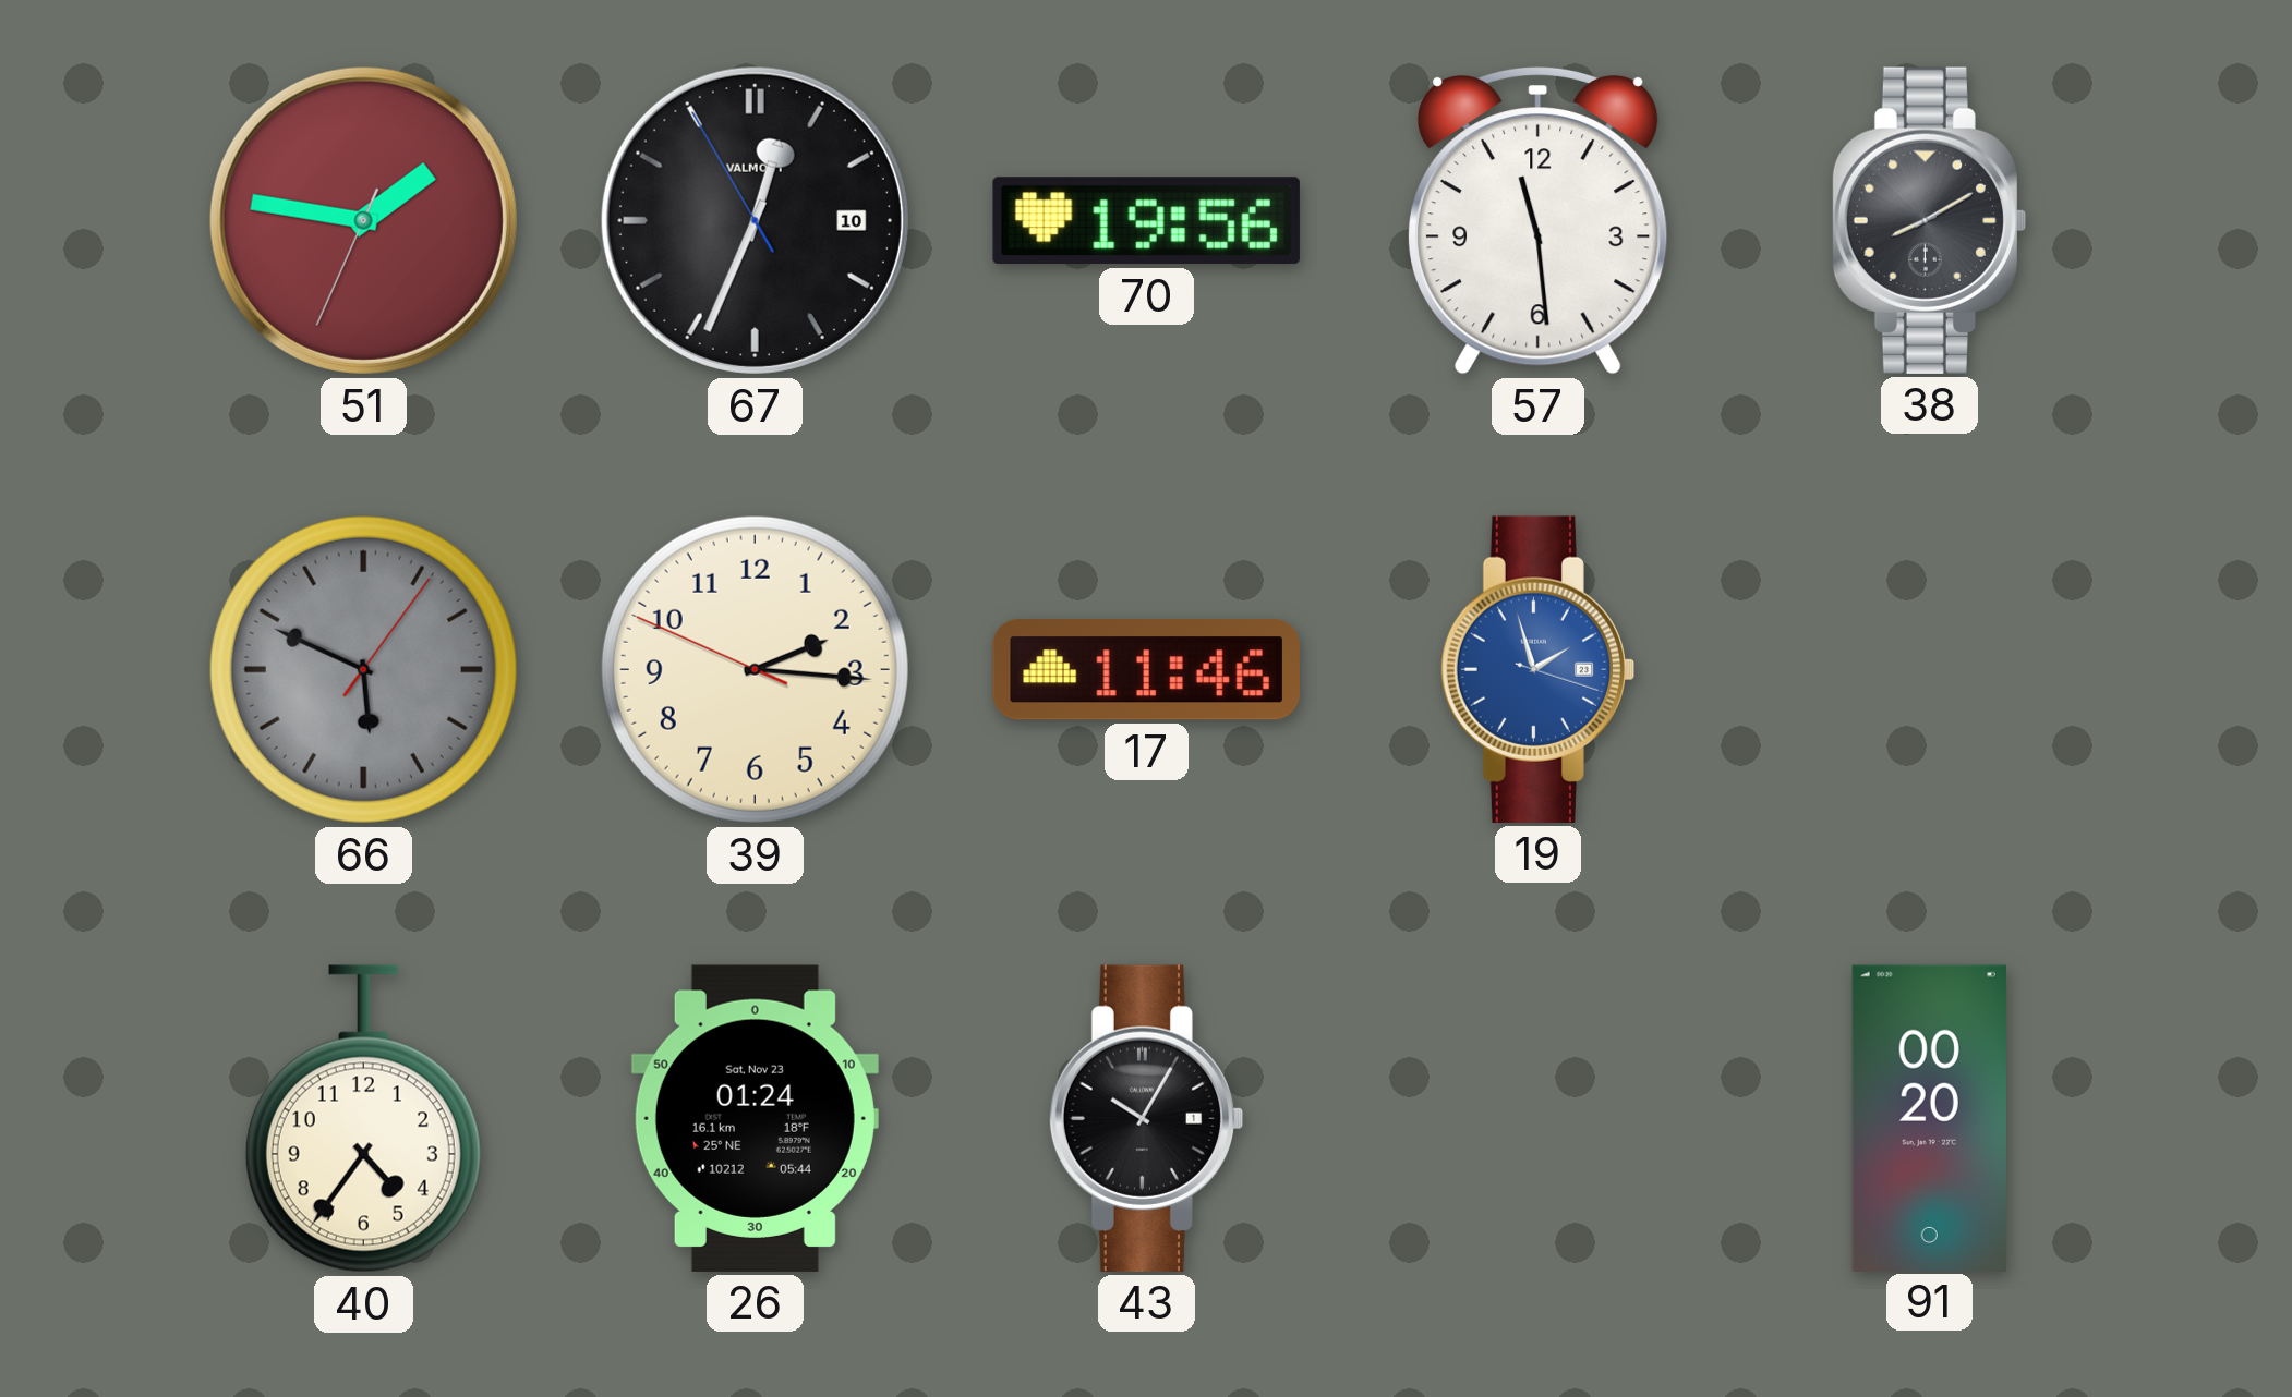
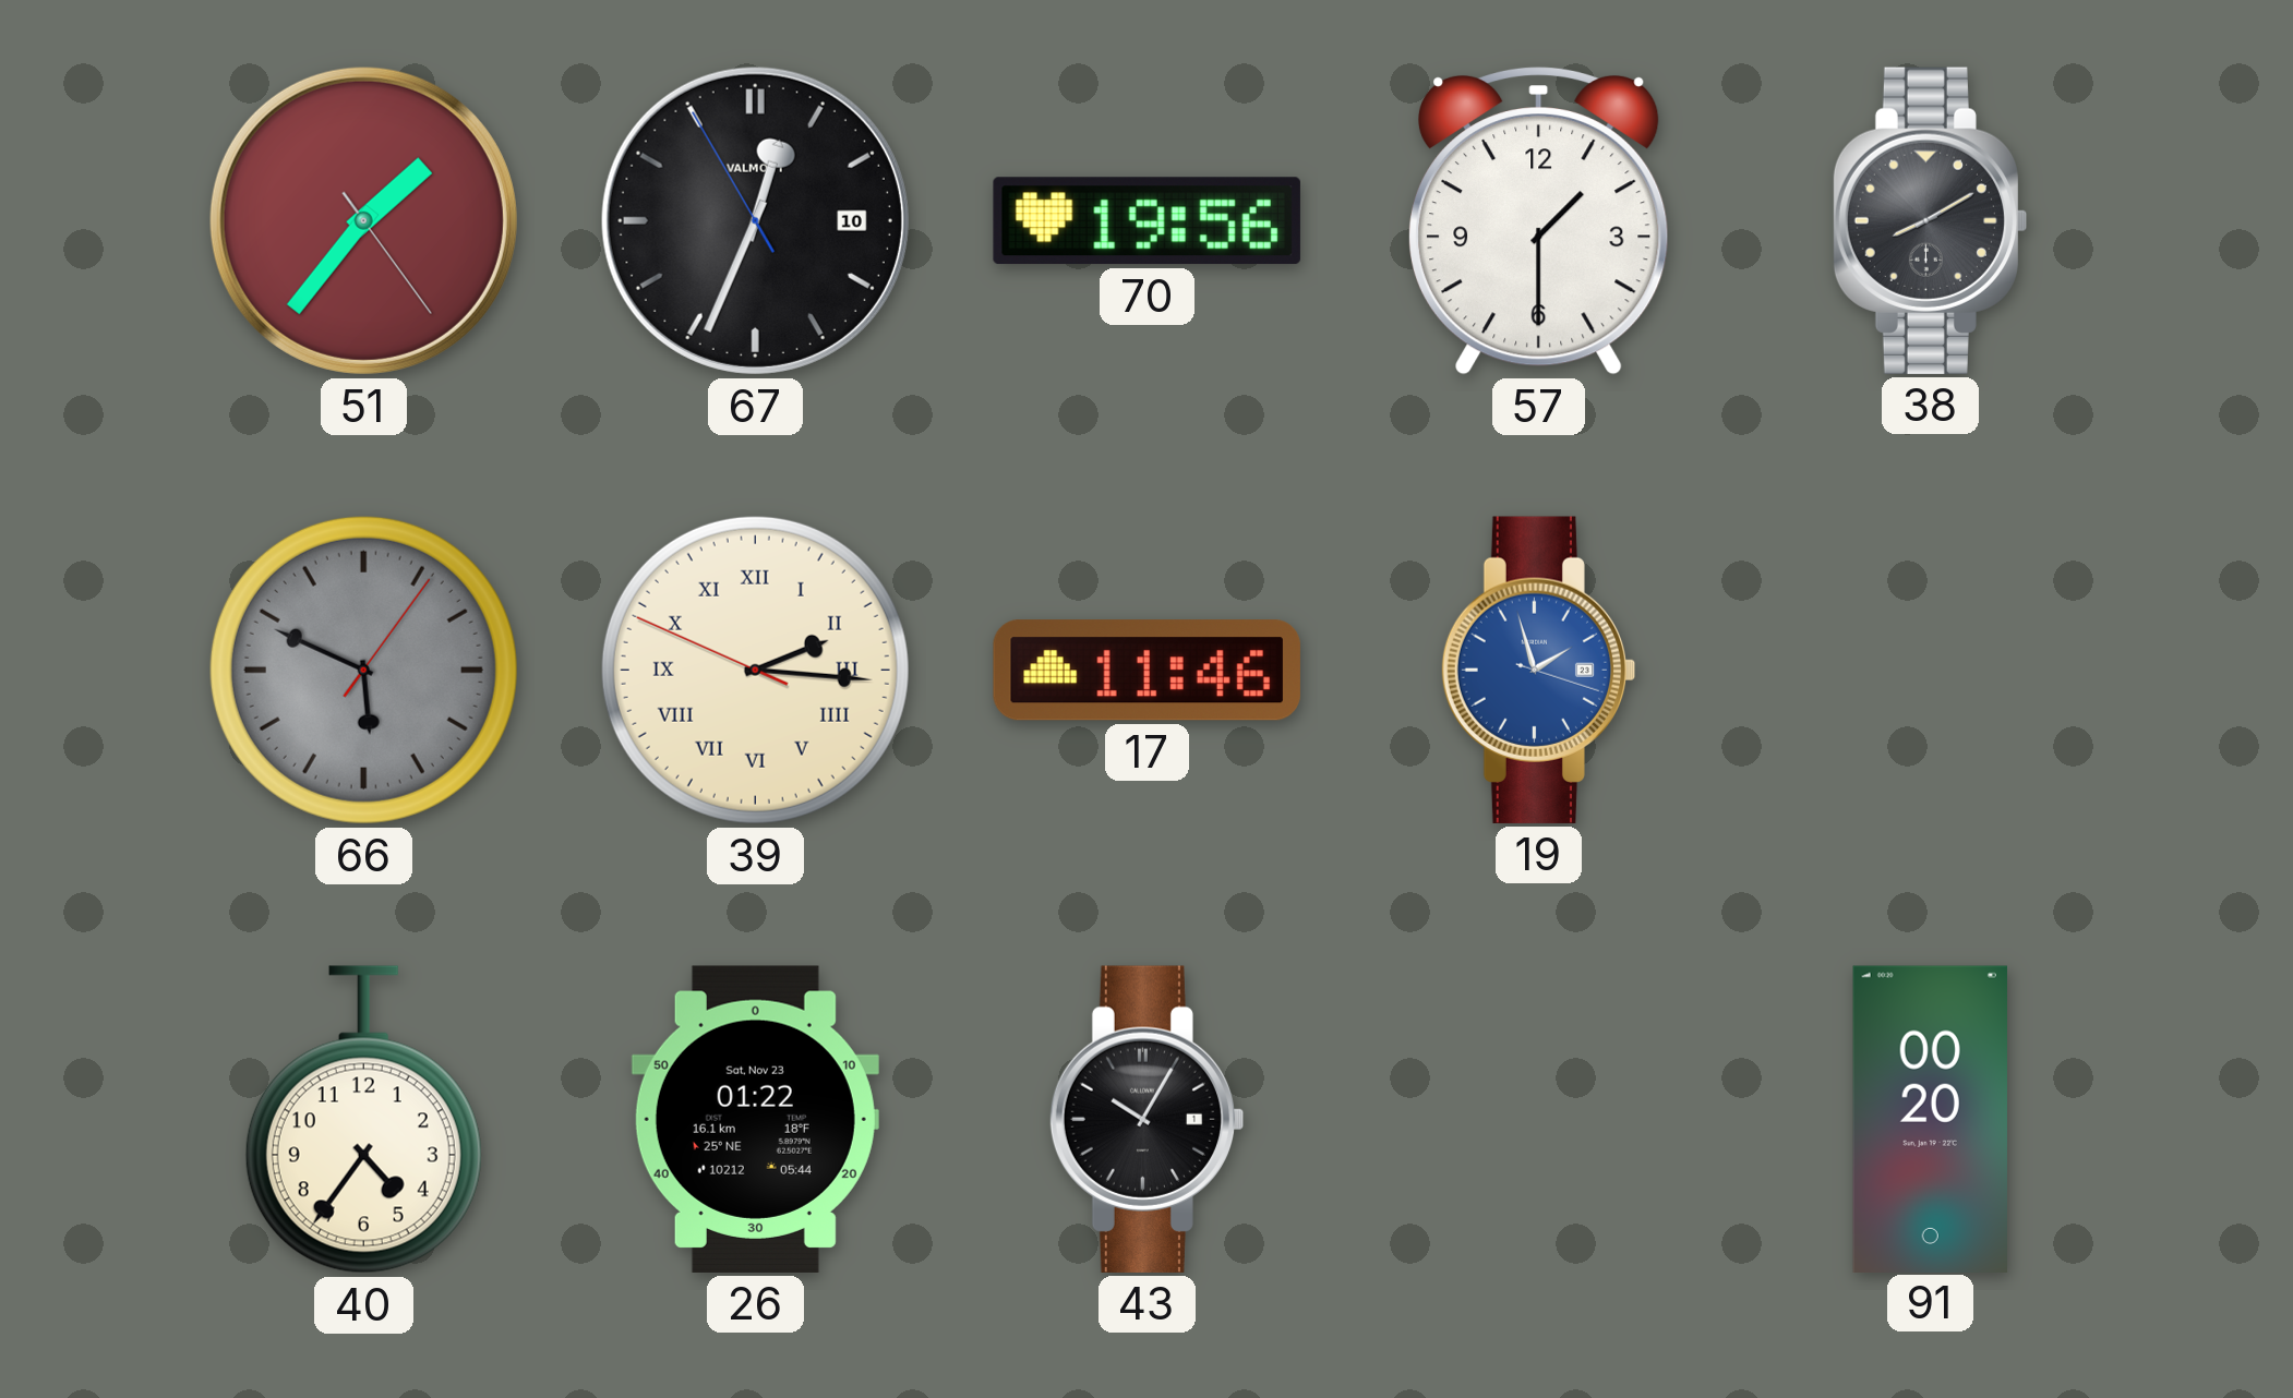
51: 1:46 -> 1:36
57: 11:29 -> 1:30
39 numerals: Arabic -> Roman
26: 01:24 -> 01:22
